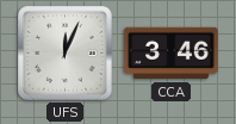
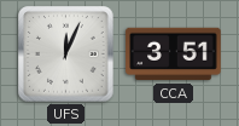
CCA: 3:46 -> 3:51
